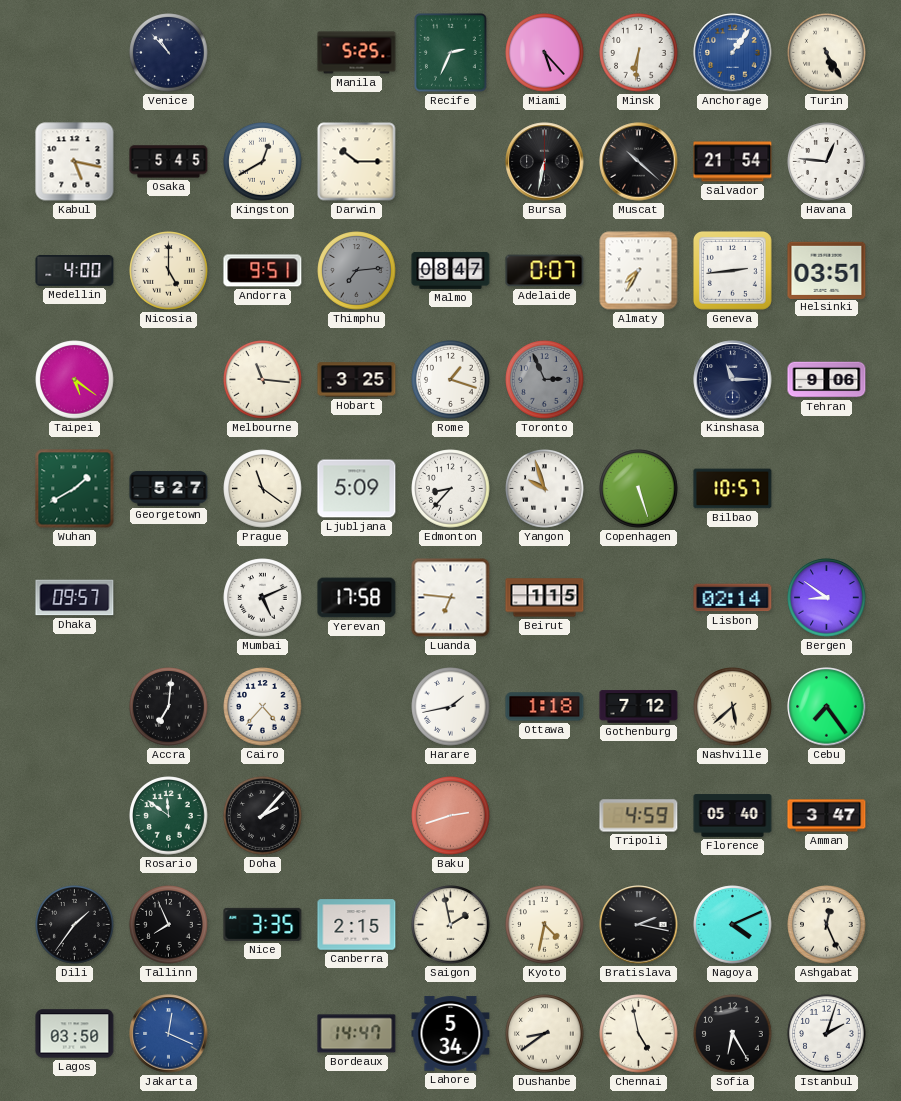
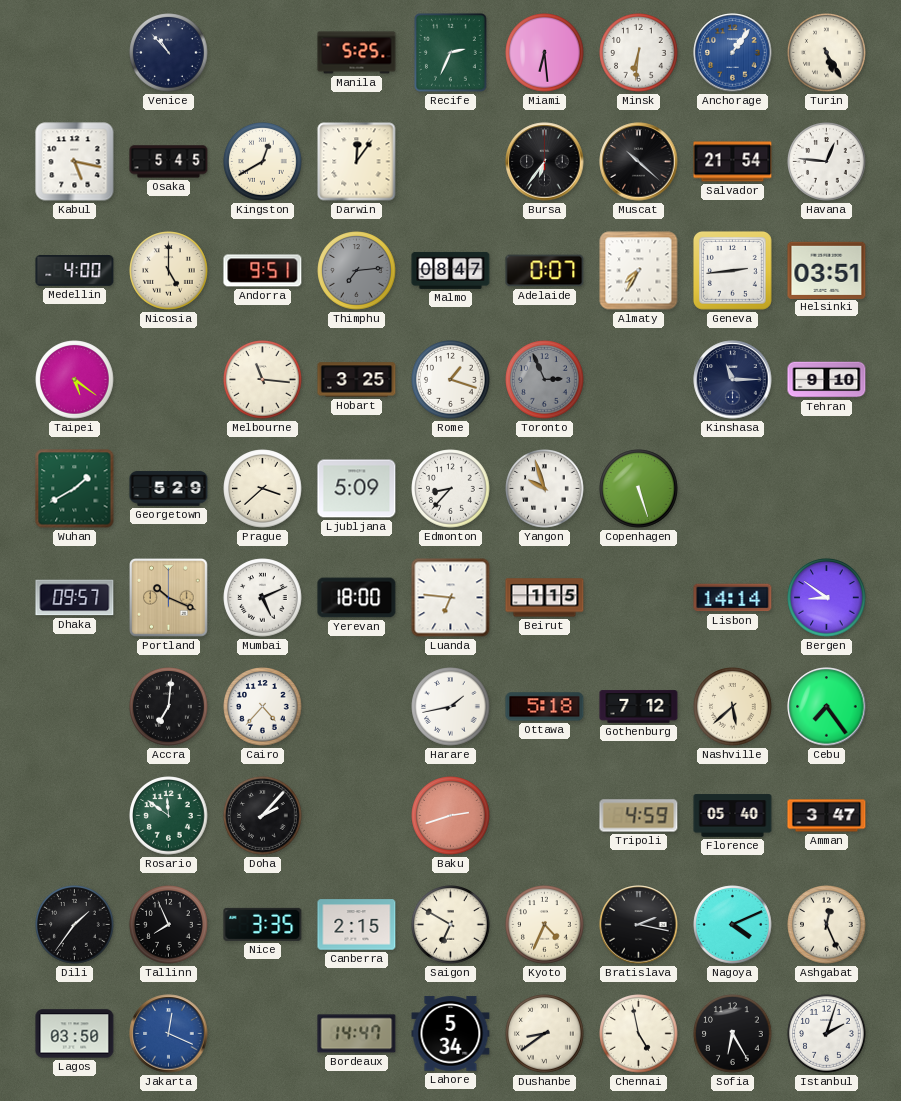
Miami: 5:23 -> 6:29
Darwin: 10:15 -> 12:06
Bursa: 6:32 -> 6:36
Tehran: 9:06 -> 9:10
Georgetown: 5:27 -> 5:29
Prague: 11:21 -> 3:38
Bilbao: 10:57 -> none
Portland: none -> 10:19
Yerevan: 17:58 -> 18:00
Lisbon: 02:14 -> 14:14
Ottawa: 1:18 -> 5:18
Saigon: 1:58 -> 6:50
Kyoto: 4:32 -> 4:34
